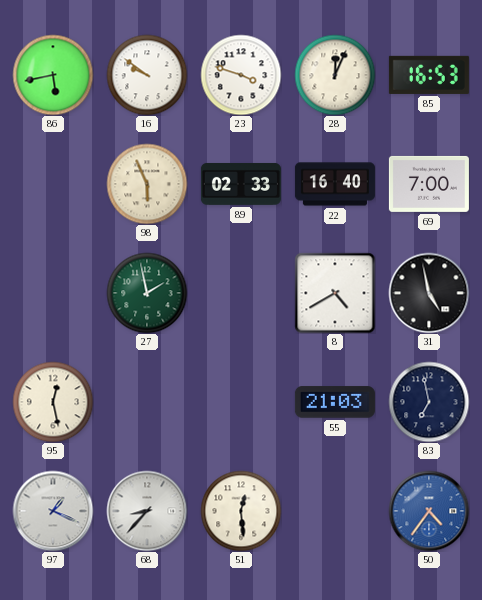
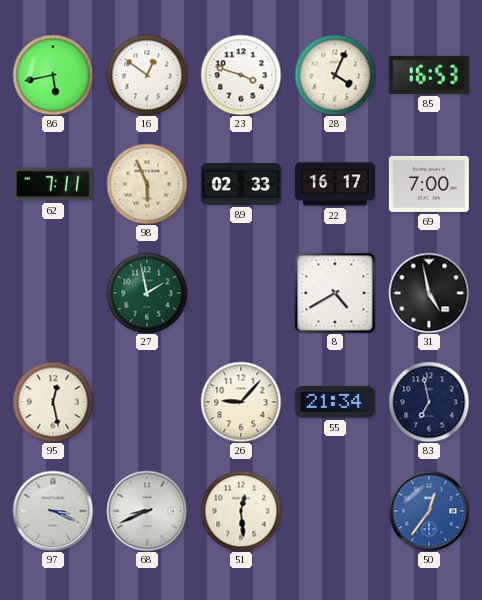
16: 9:51 -> 12:51
28: 12:04 -> 4:04
62: none -> 7:11
22: 16:40 -> 16:17
26: none -> 9:07
55: 21:03 -> 21:34
97: 1:19 -> 3:19
68: 8:37 -> 8:41
50: 4:36 -> 12:36
